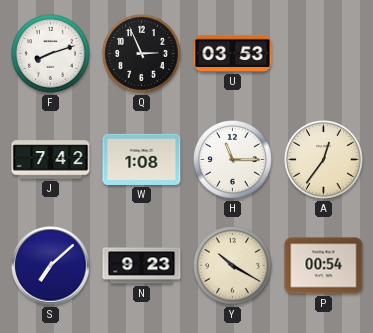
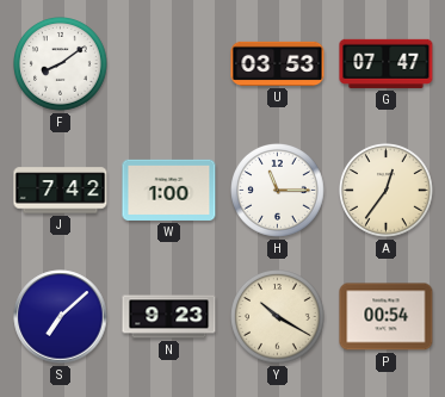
F: 8:12 -> 8:09
Q: 2:56 -> none
G: none -> 07:47
W: 1:08 -> 1:00
